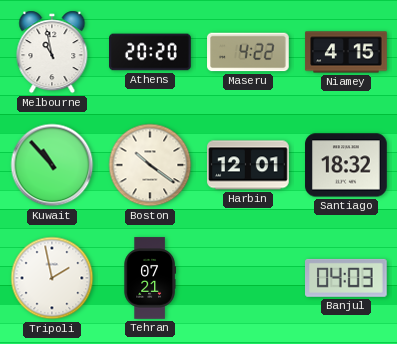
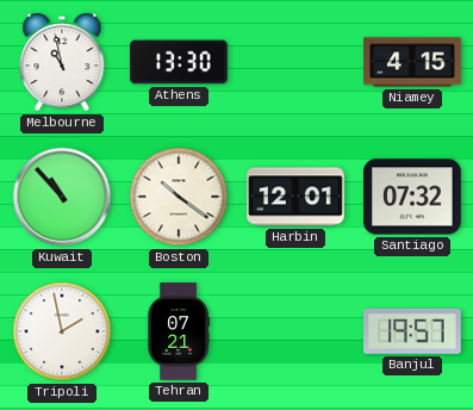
Athens: 20:20 -> 13:30
Maseru: 4:22 -> none
Santiago: 18:32 -> 07:32
Banjul: 04:03 -> 19:57
